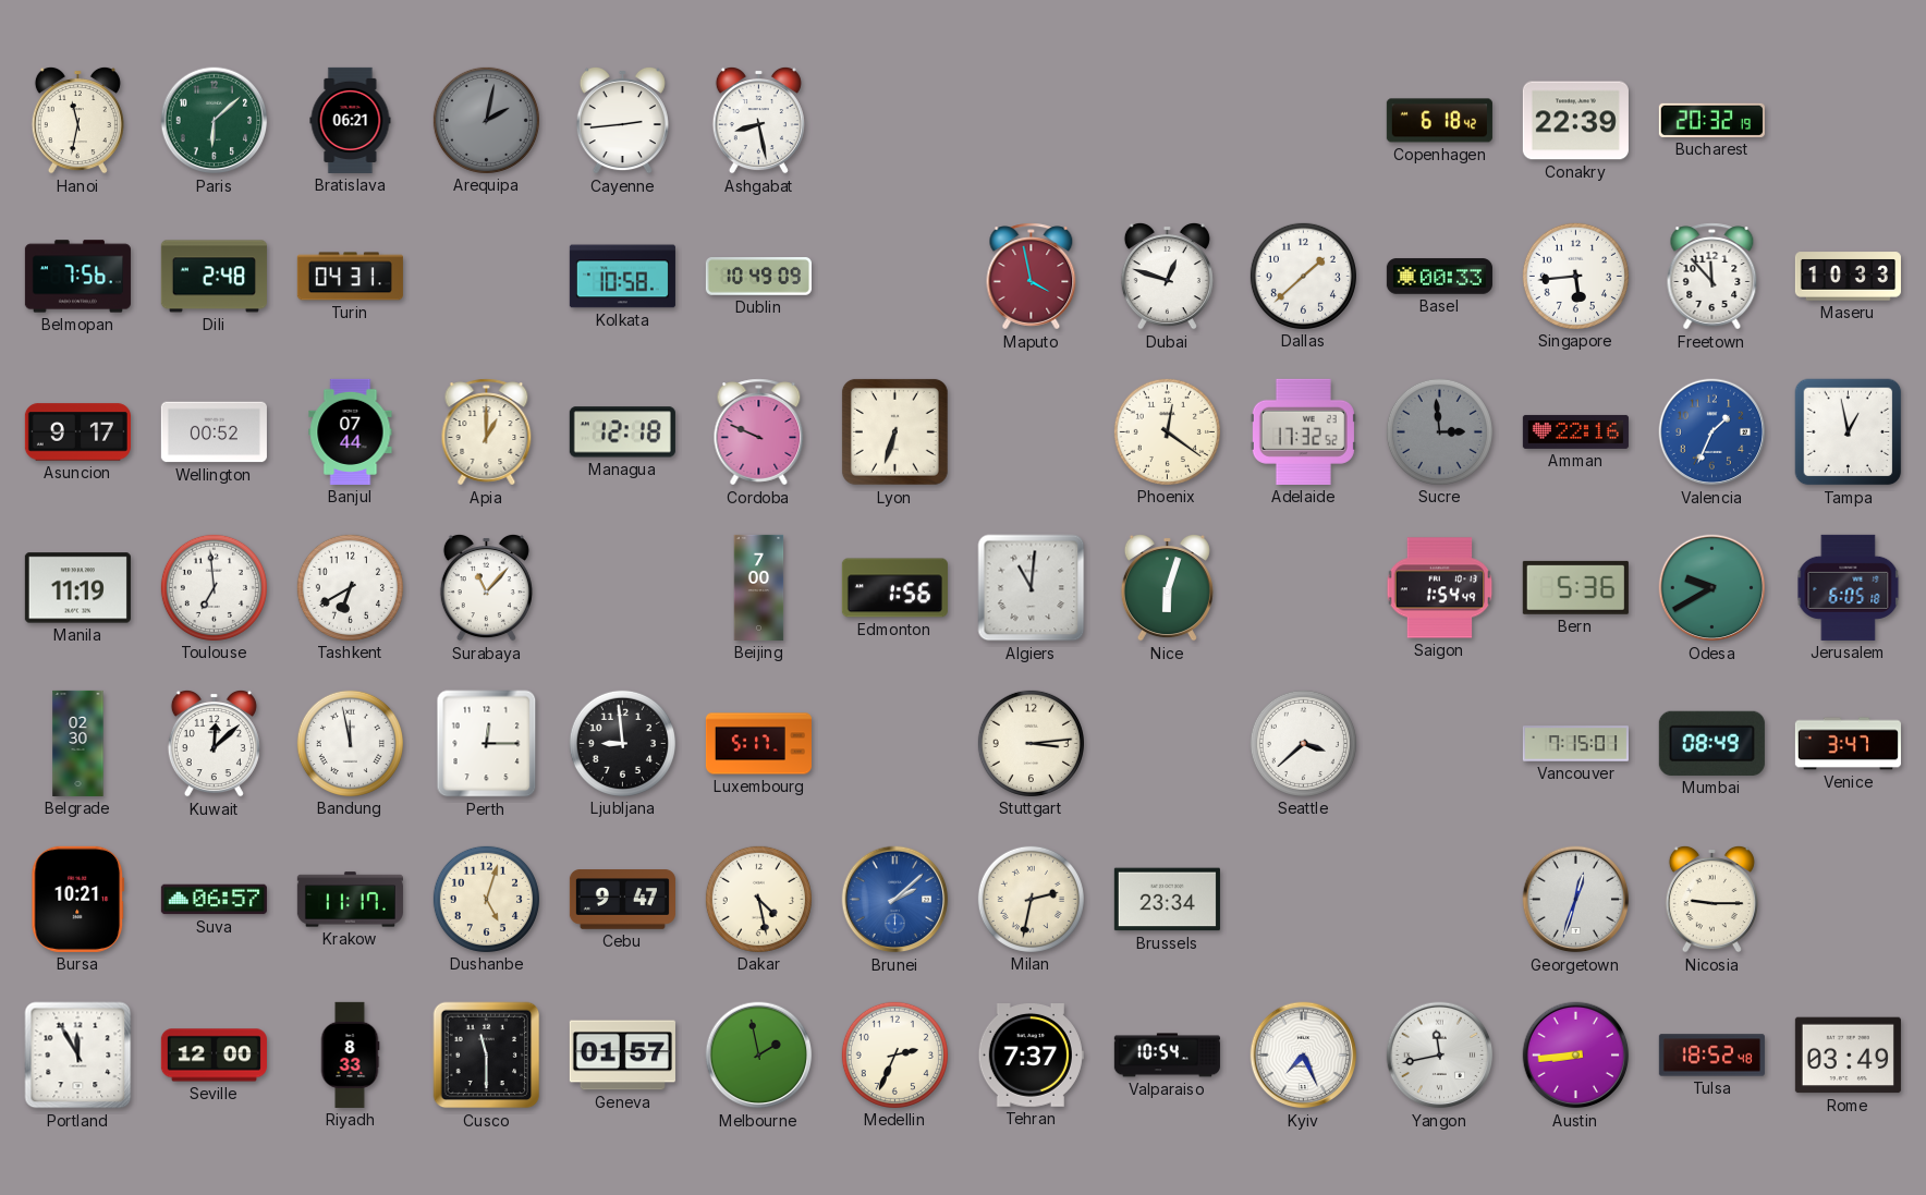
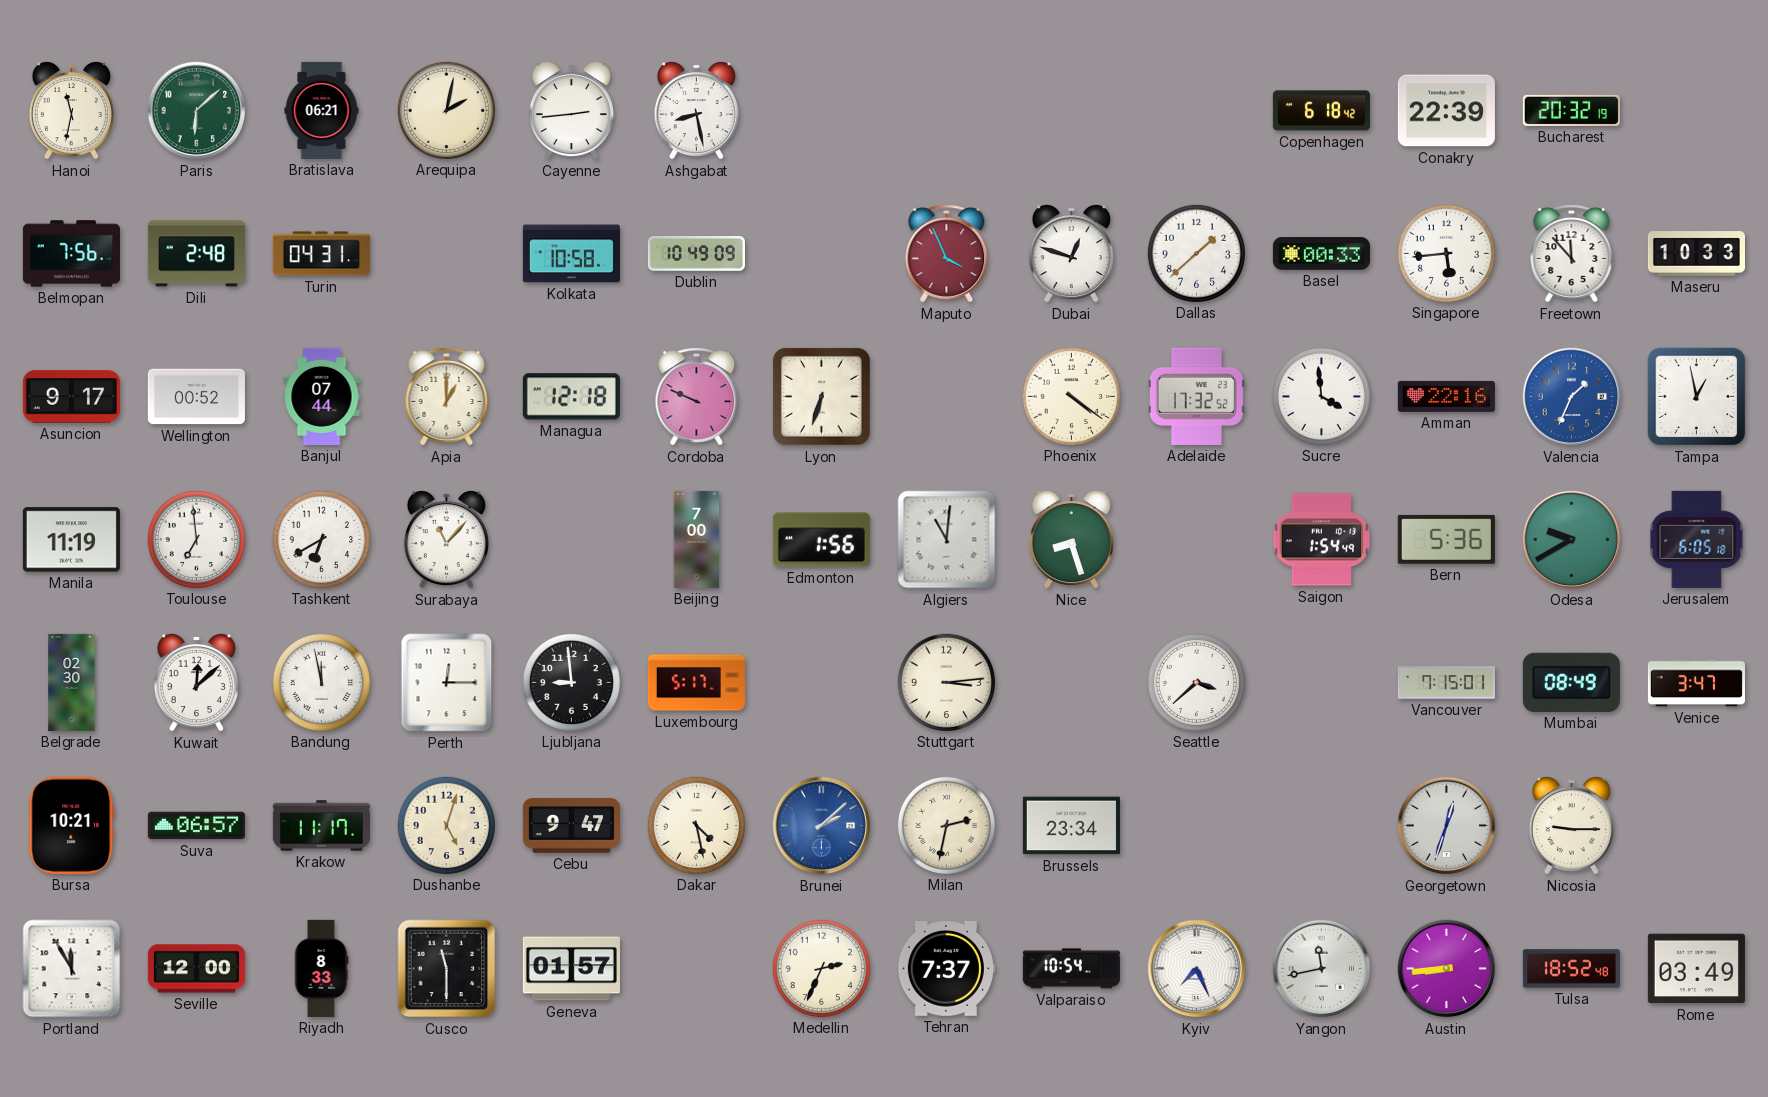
Arequipa dial: grey -> cream
Maputo: 3:58 -> 3:56
Phoenix: 12:21 -> 4:21
Sucre: 2:59 -> 3:59
Sucre dial: grey -> white
Nice: 6:03 -> 8:27
Melbourne: 1:58 -> none
